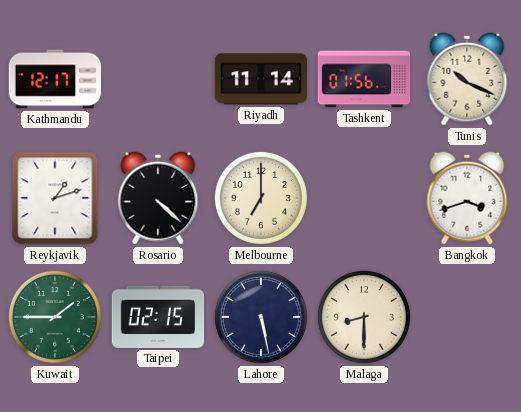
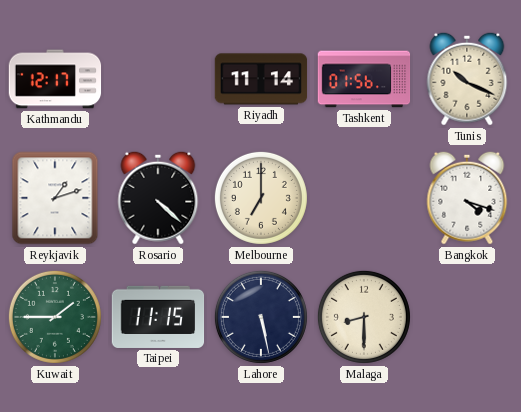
Bangkok: 3:42 -> 4:18
Taipei: 02:15 -> 11:15
